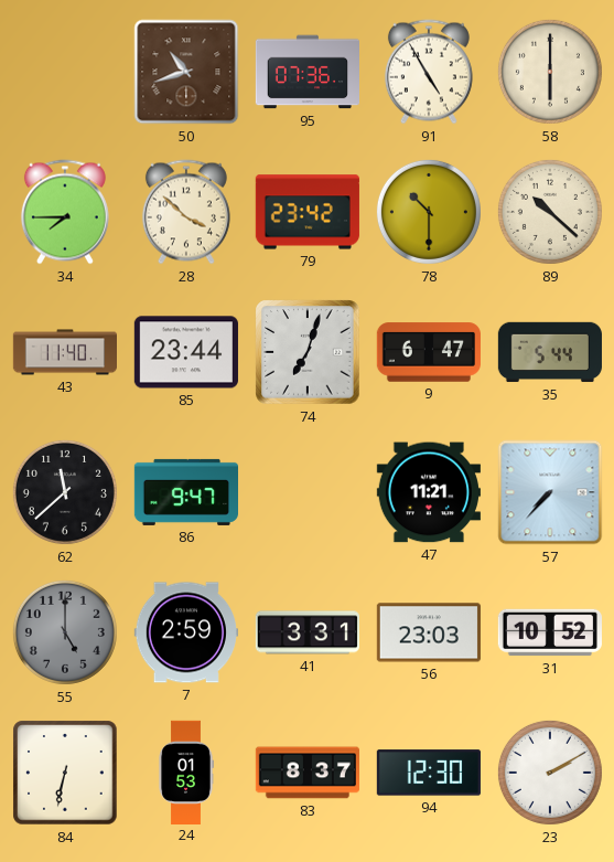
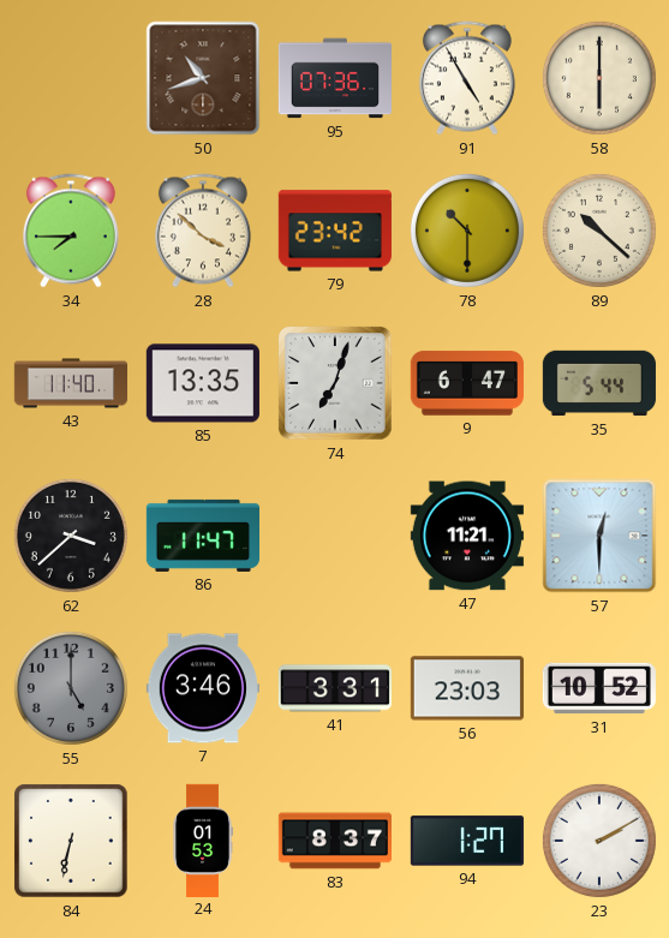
85: 23:44 -> 13:35
62: 11:38 -> 3:38
86: 9:47 -> 11:47
57: 7:37 -> 12:30
7: 2:59 -> 3:46
94: 12:30 -> 1:27
